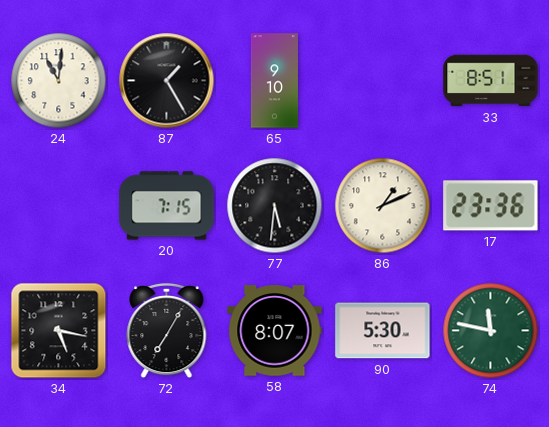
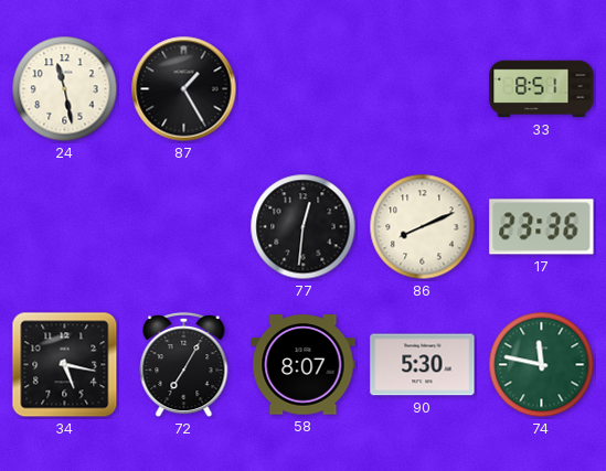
24: 11:01 -> 11:28
65: 9:10 -> none
20: 7:15 -> none
77: 5:31 -> 12:31
86: 1:11 -> 8:11
